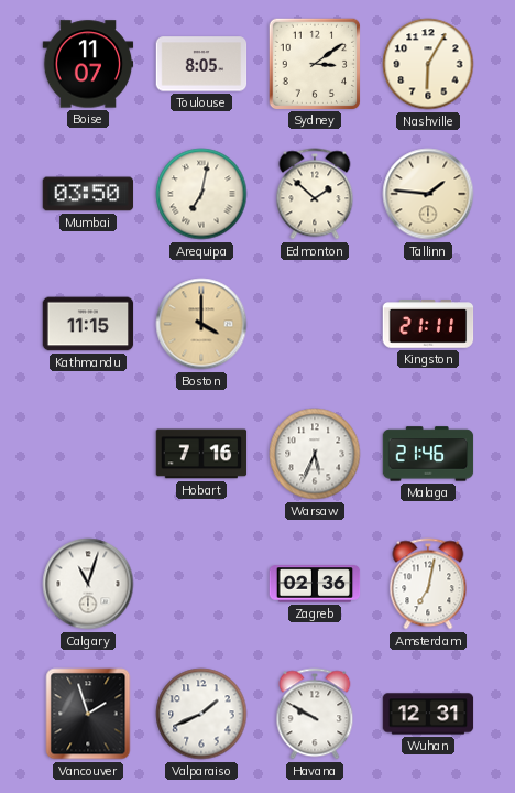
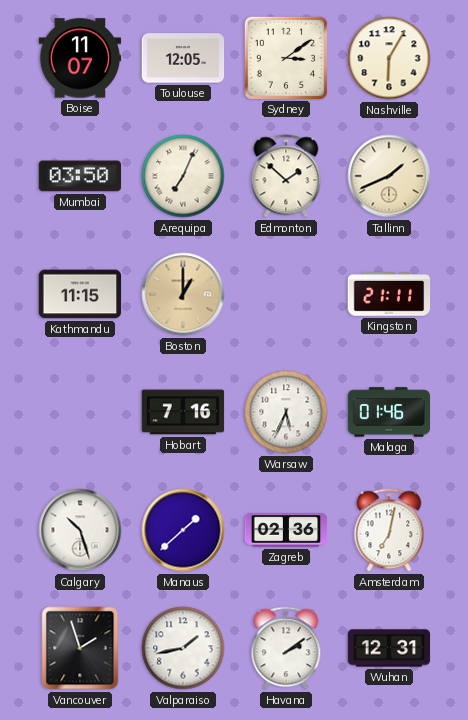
Toulouse: 8:05 -> 12:05
Arequipa: 7:02 -> 7:04
Tallinn: 1:46 -> 1:41
Boston: 4:00 -> 1:00
Malaga: 21:46 -> 01:46
Calgary: 11:03 -> 10:27
Manaus: none -> 1:38
Valparaiso: 1:41 -> 1:43
Havana: 9:50 -> 2:09
